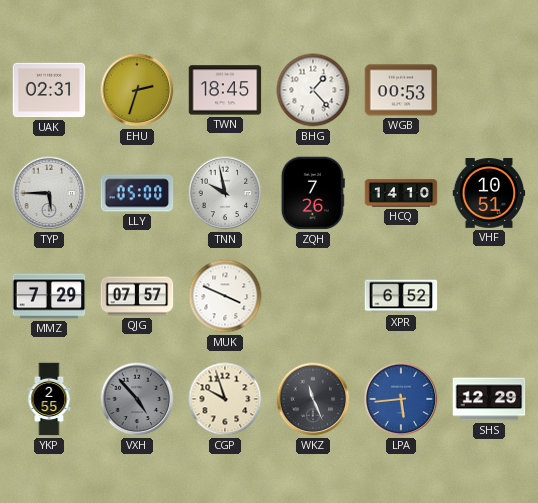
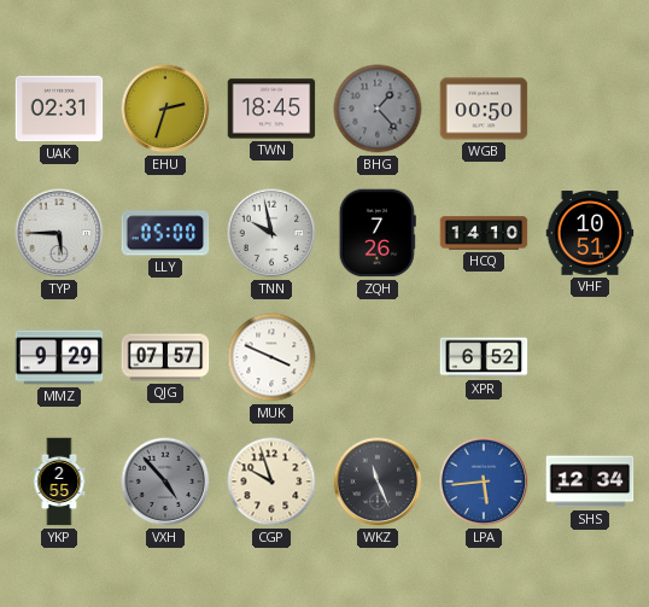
BHG dial: white -> grey
WGB: 00:53 -> 00:50
MMZ: 7:29 -> 9:29
SHS: 12:29 -> 12:34
